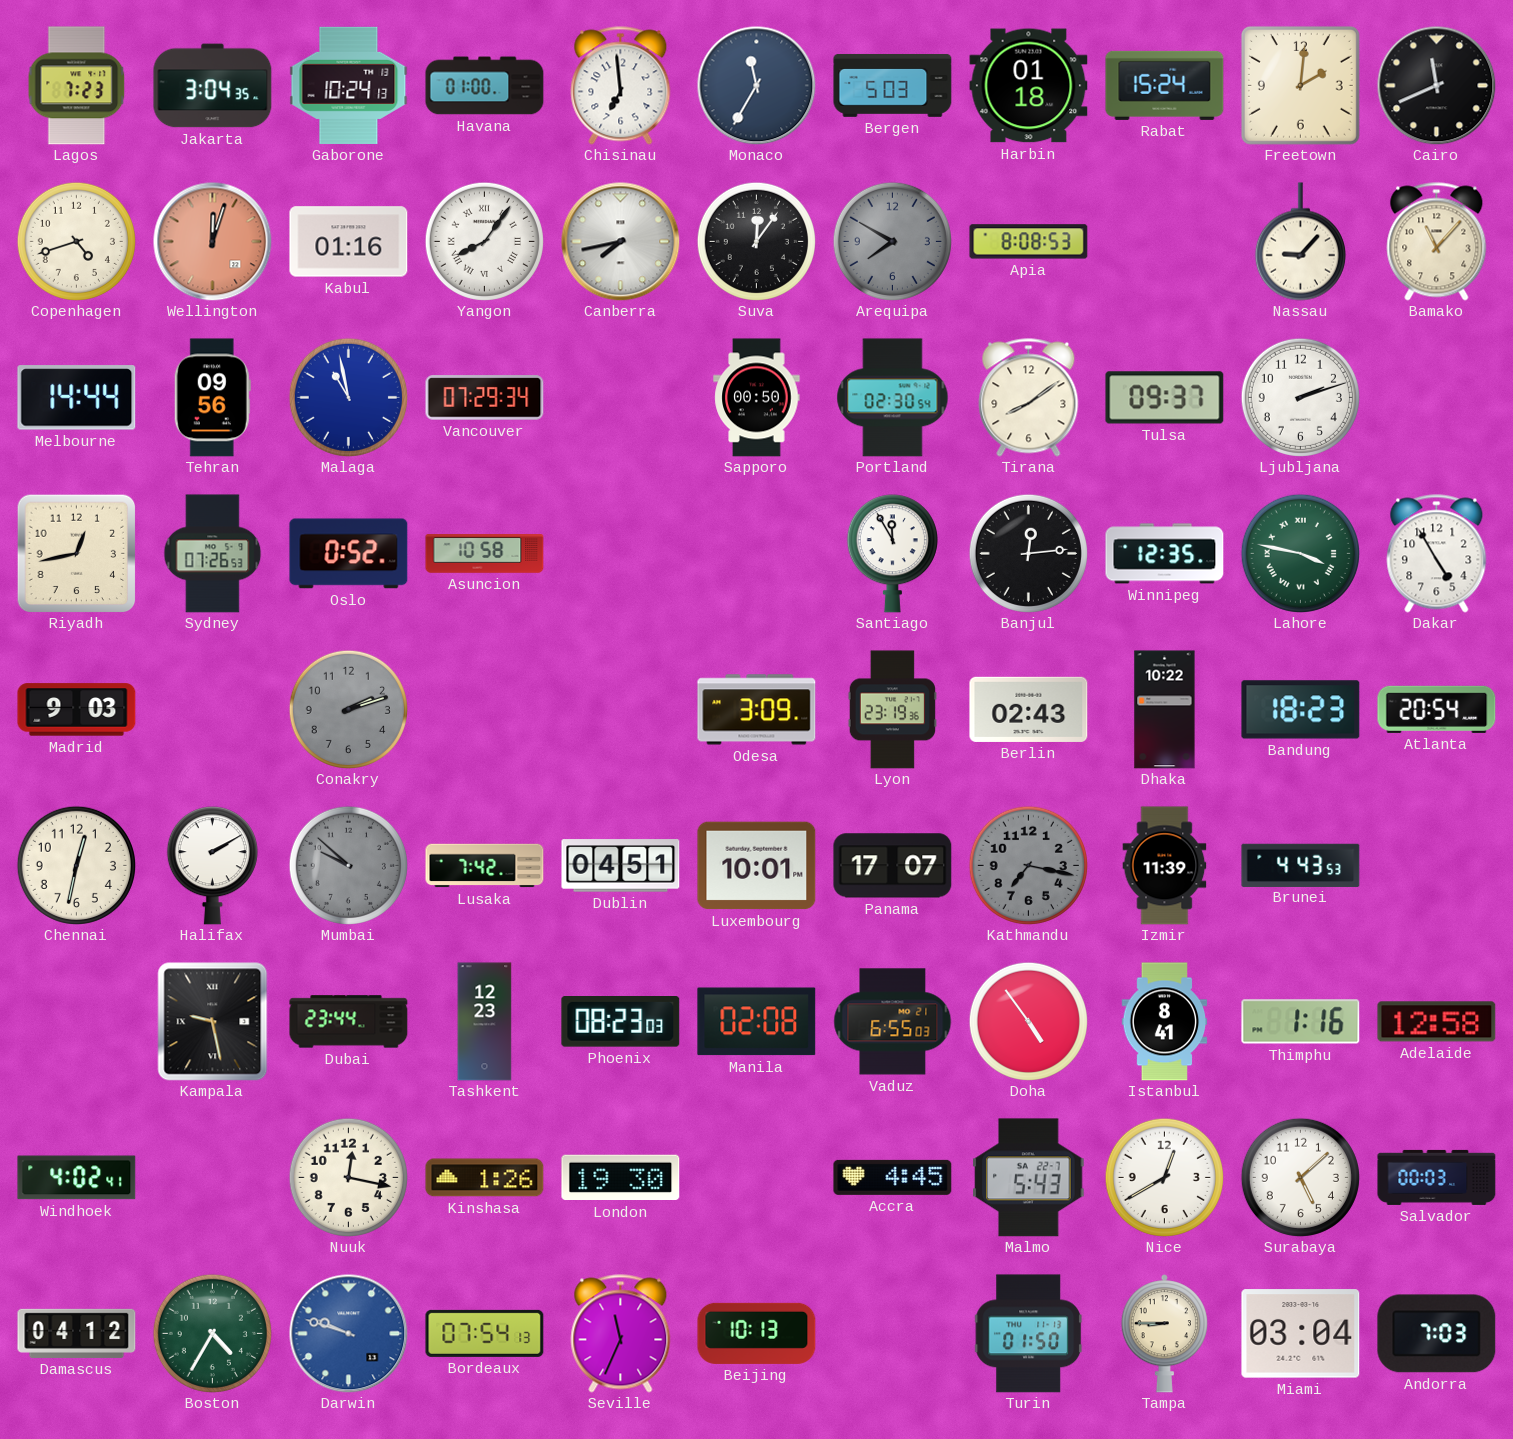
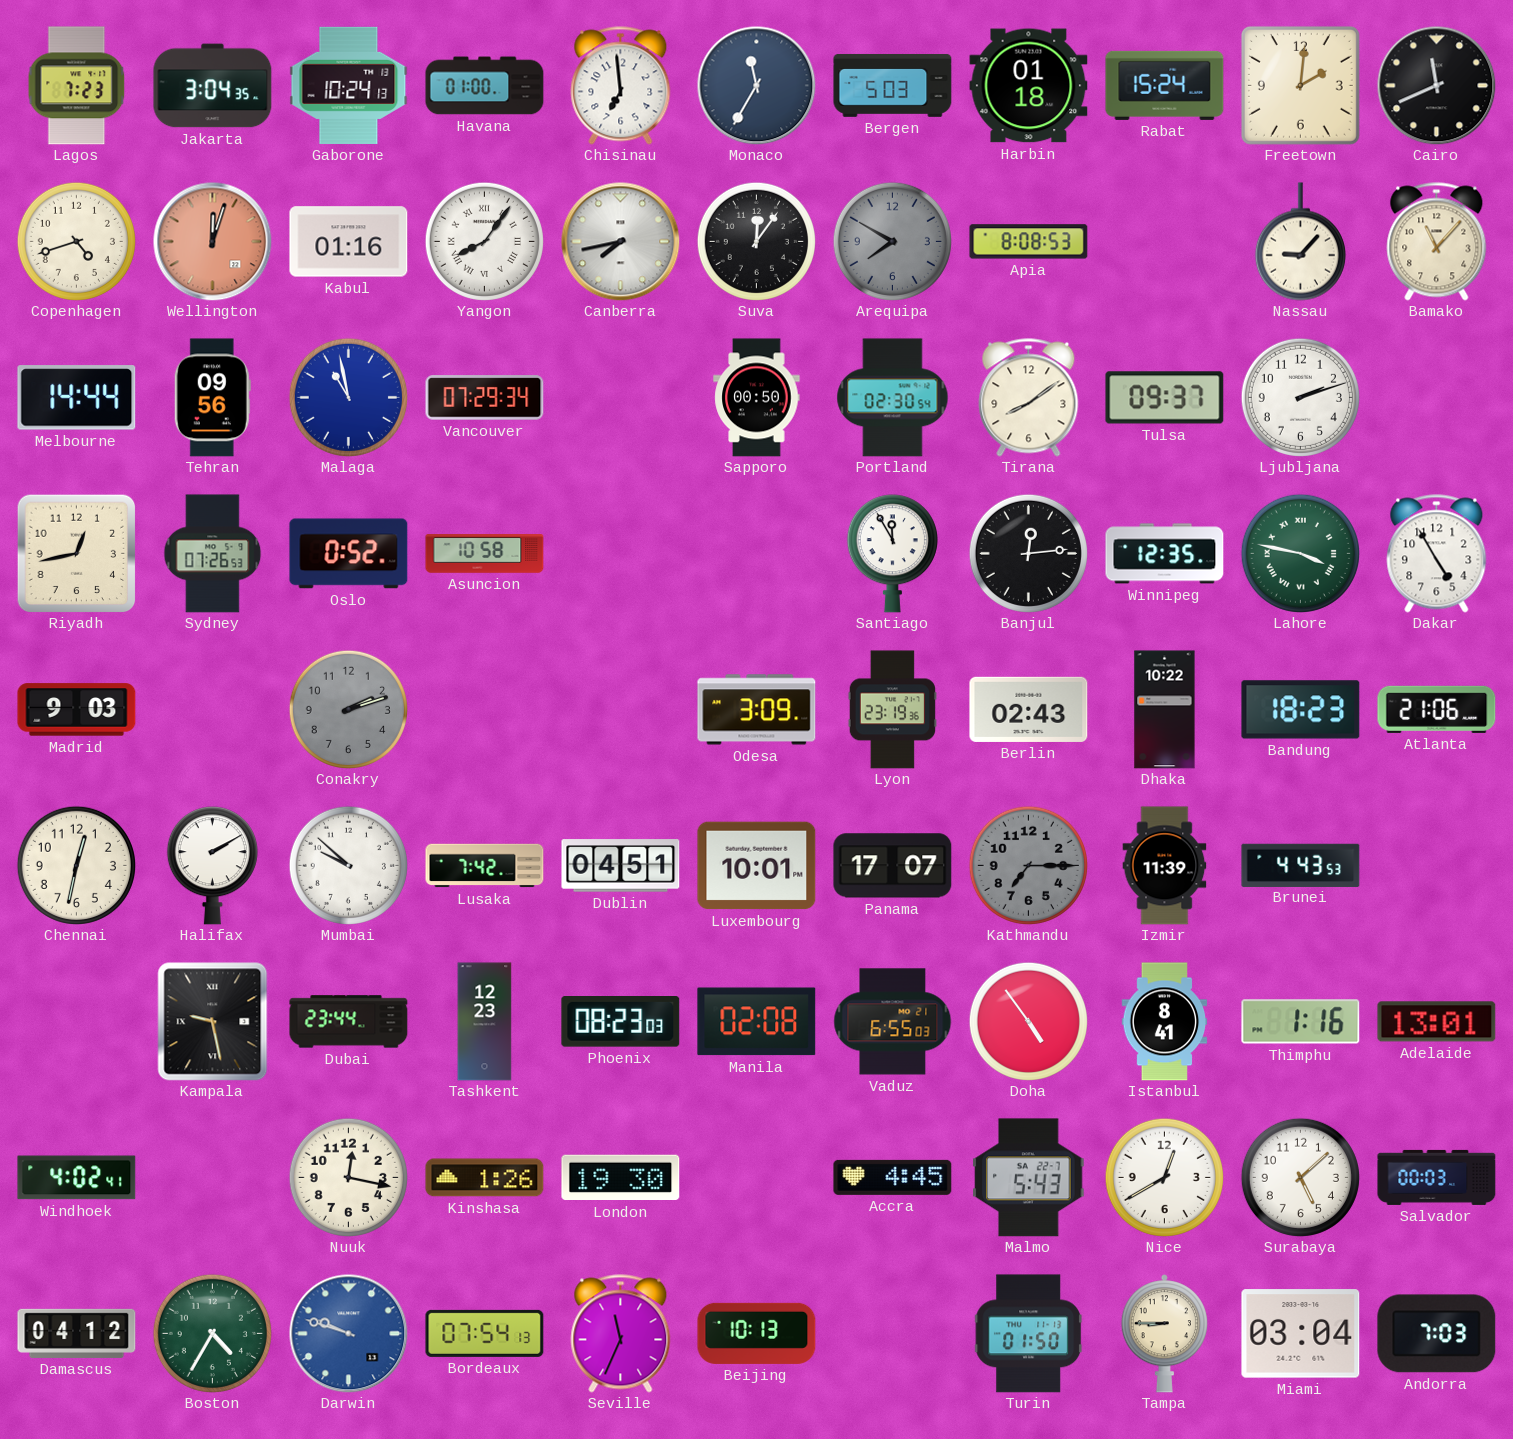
Atlanta: 20:54 -> 21:06
Mumbai dial: grey -> white
Kathmandu: 7:17 -> 7:15
Adelaide: 12:58 -> 13:01
